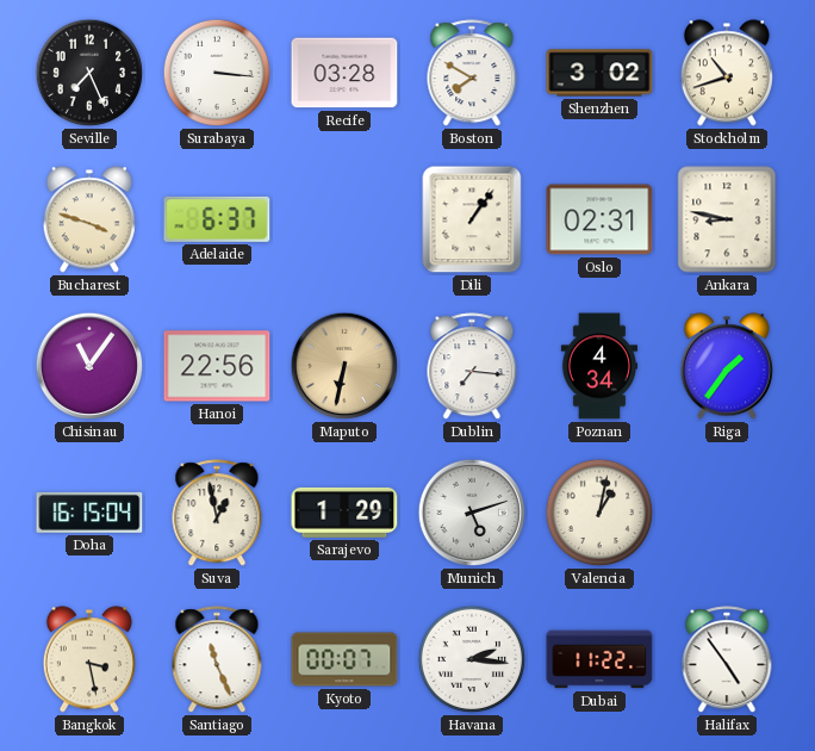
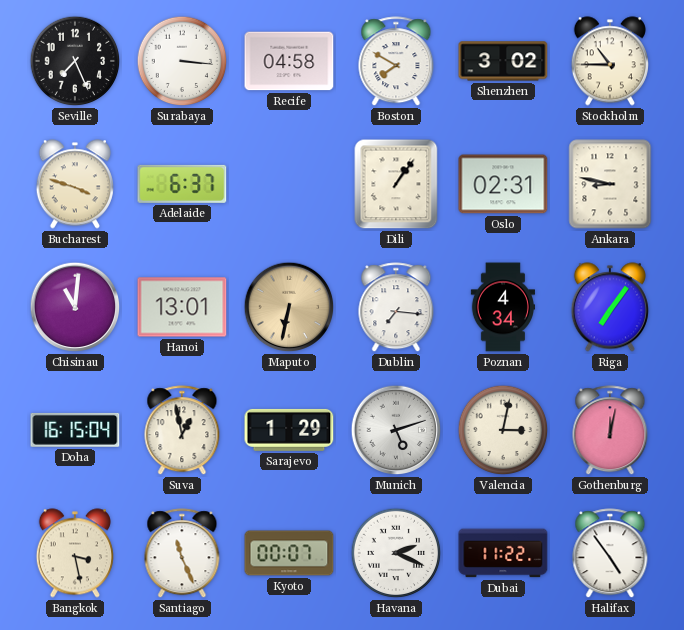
Recife: 03:28 -> 04:58
Stockholm: 10:42 -> 10:45
Chisinau: 11:06 -> 11:01
Hanoi: 22:56 -> 13:01
Riga: 1:36 -> 7:06
Valencia: 1:02 -> 3:02
Gothenburg: none -> 12:02
Havana: 2:16 -> 2:19
